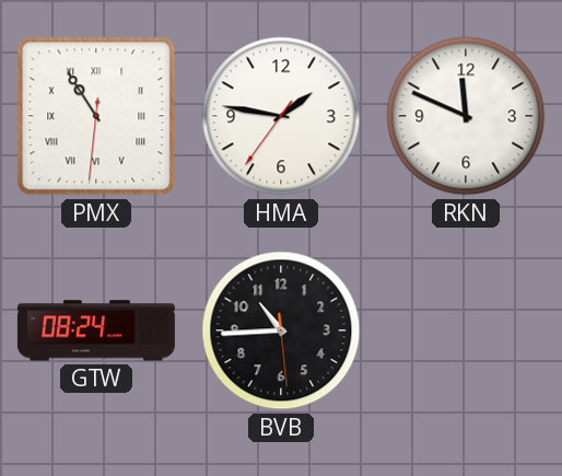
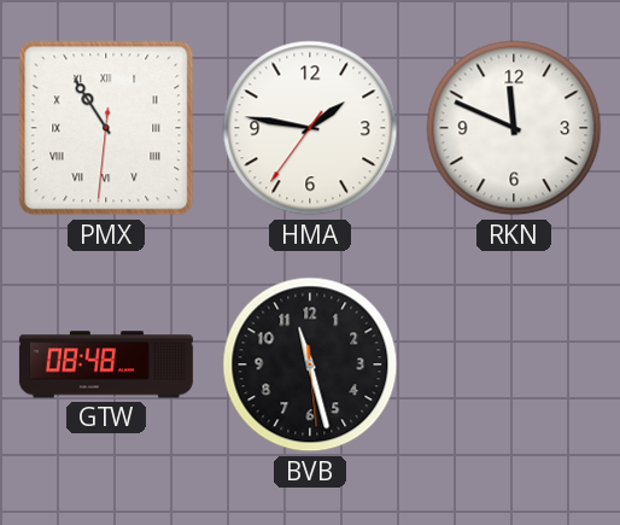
GTW: 08:24 -> 08:48
BVB: 10:44 -> 11:27
